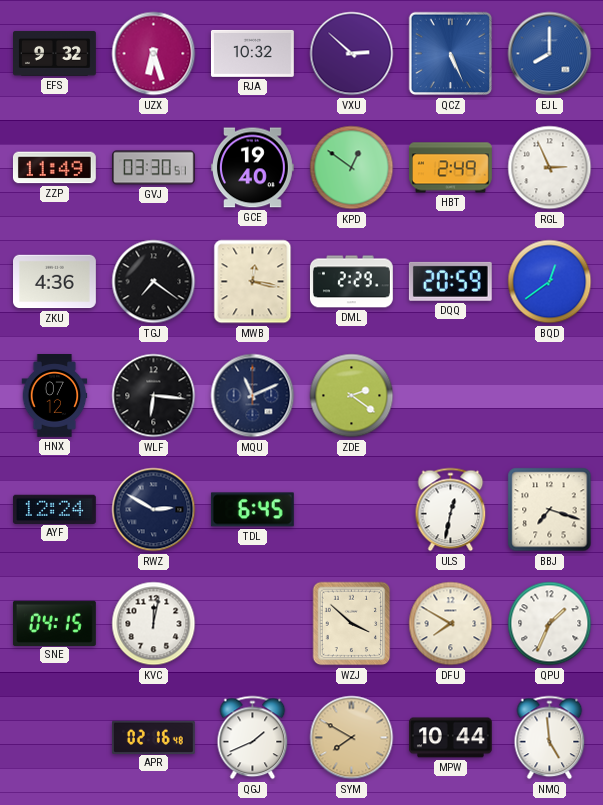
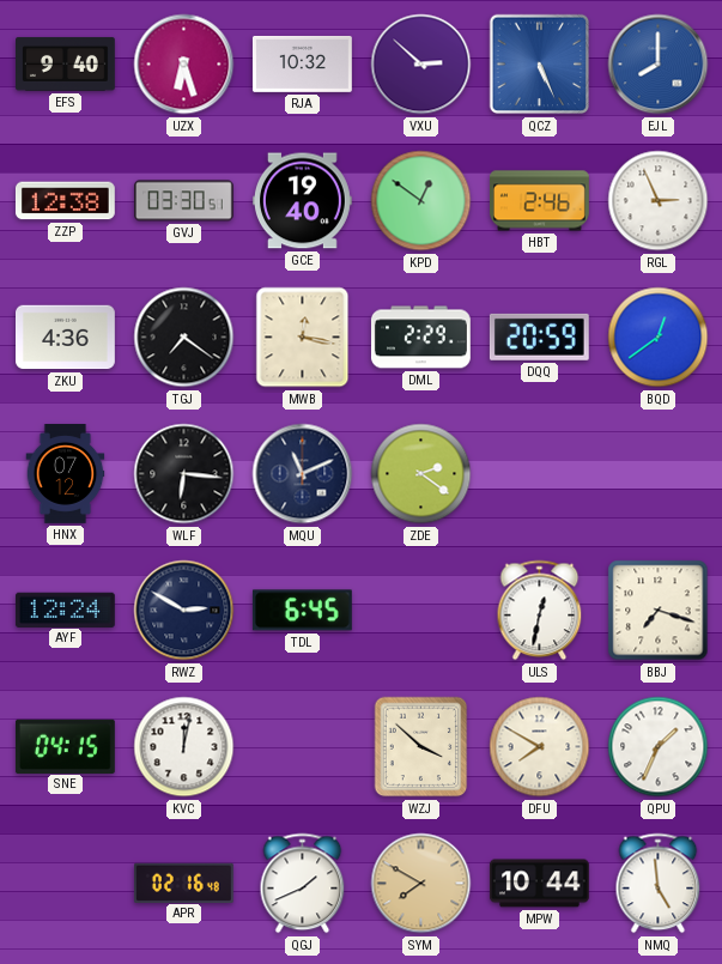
EFS: 9:32 -> 9:40
ZZP: 11:49 -> 12:38
HBT: 2:49 -> 2:46
